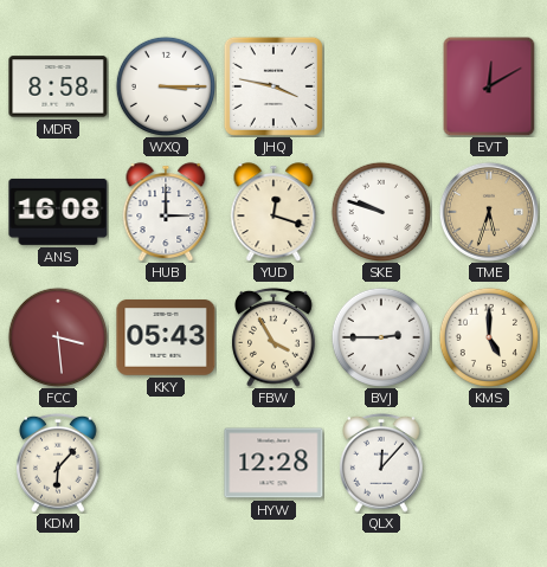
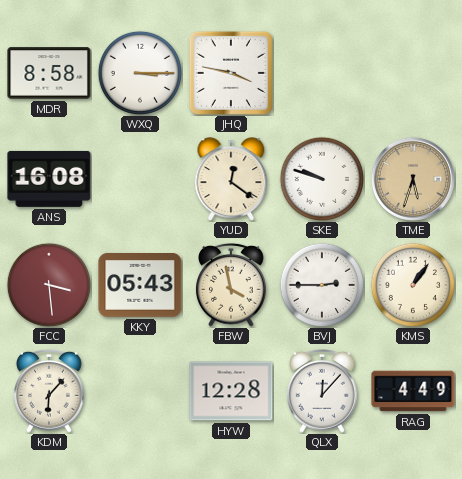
EVT: 12:10 -> none
HUB: 3:00 -> none
YUD: 12:18 -> 12:21
FBW: 3:55 -> 3:58
KMS: 5:00 -> 1:06
RAG: none -> 4:49
